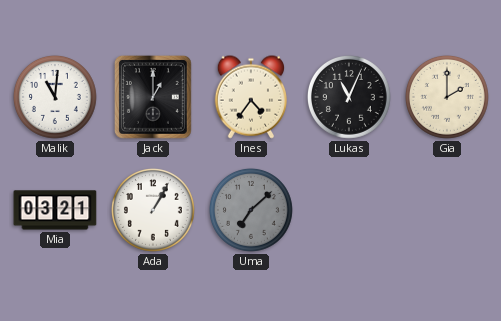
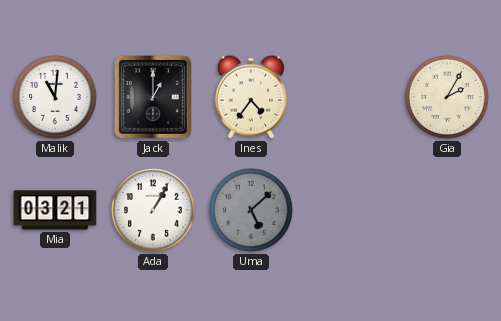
Lukas: 11:04 -> none
Gia: 2:00 -> 2:05
Uma: 7:08 -> 5:08
